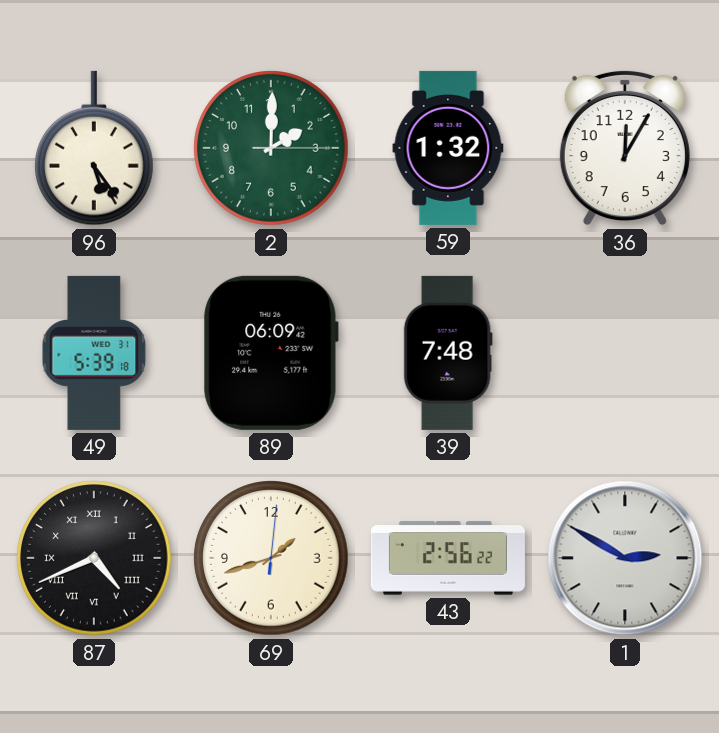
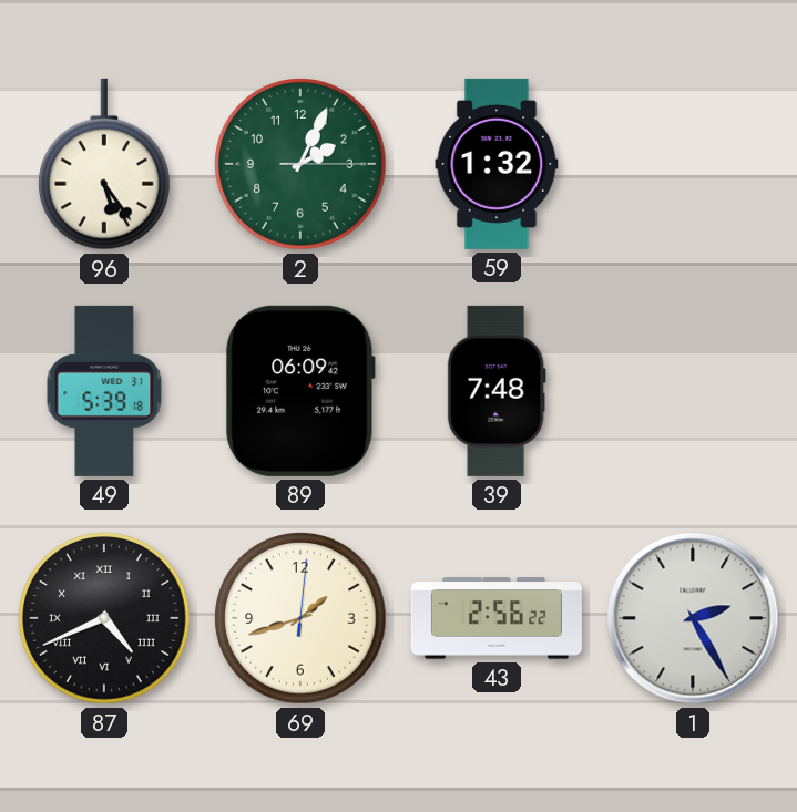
2: 2:00 -> 2:04
36: 12:05 -> none
1: 2:50 -> 2:25
